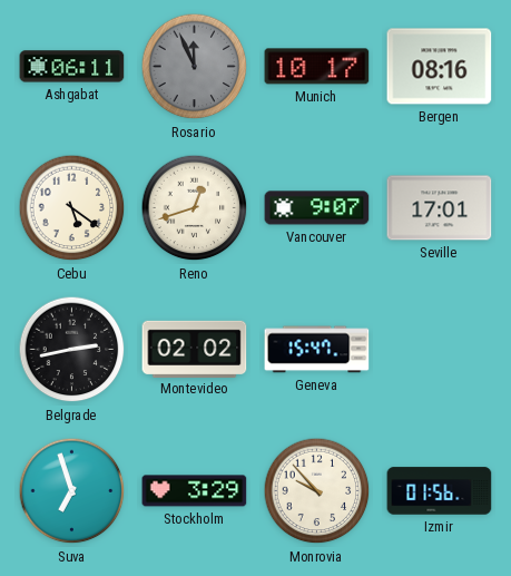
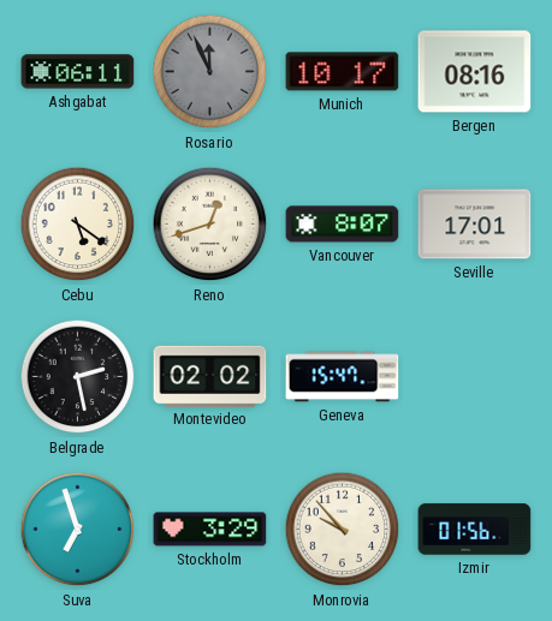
Vancouver: 9:07 -> 8:07
Belgrade: 2:43 -> 2:28
